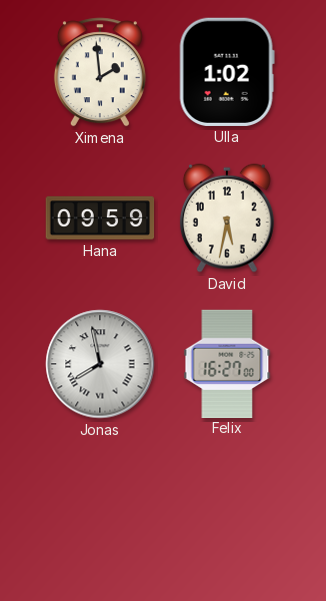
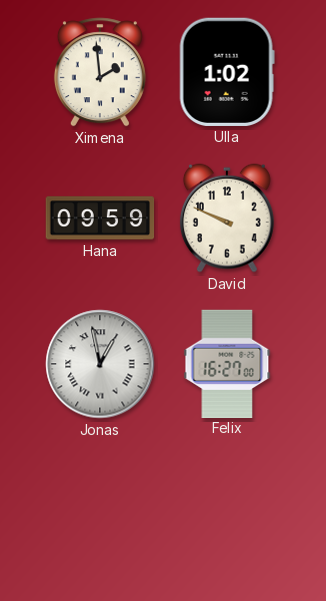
David: 5:32 -> 9:49
Jonas: 7:58 -> 12:58
